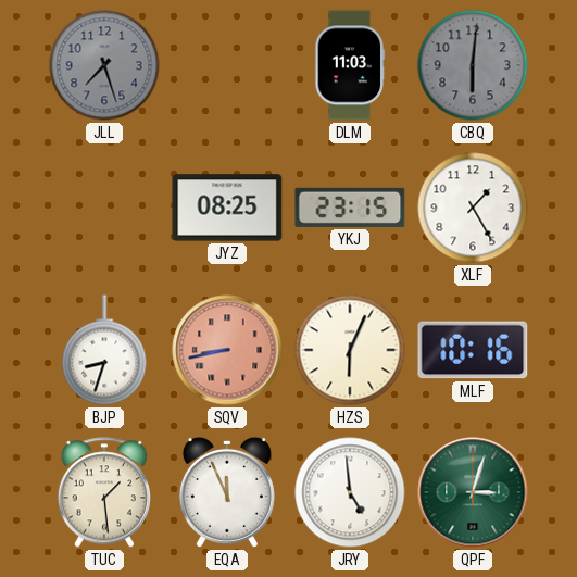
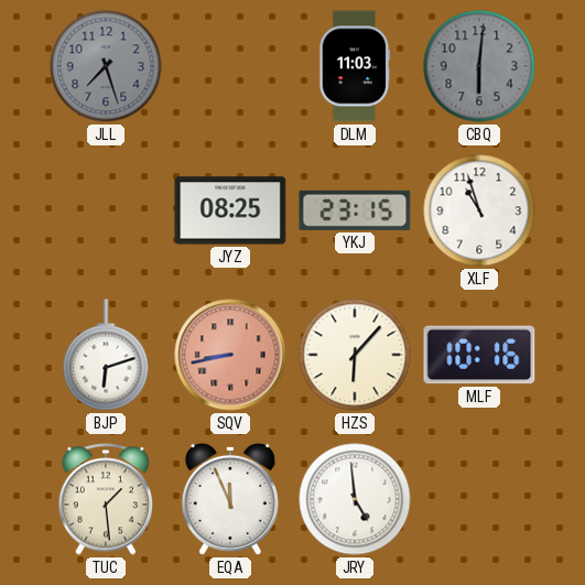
XLF: 1:25 -> 10:57
BJP: 8:33 -> 6:12
HZS: 6:04 -> 6:07
QPF: 3:03 -> none
